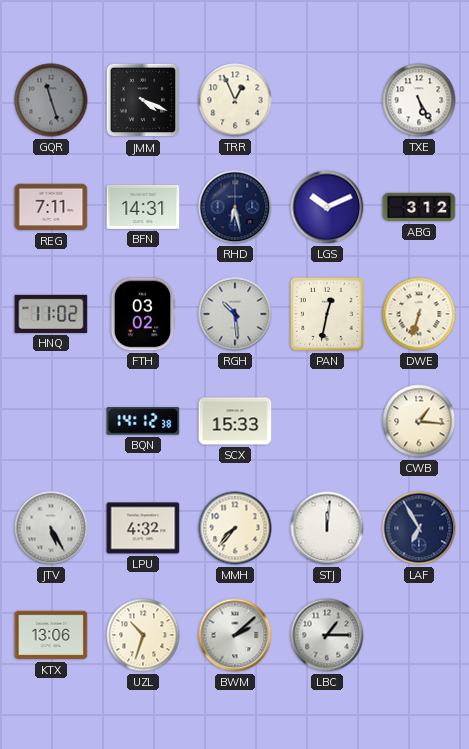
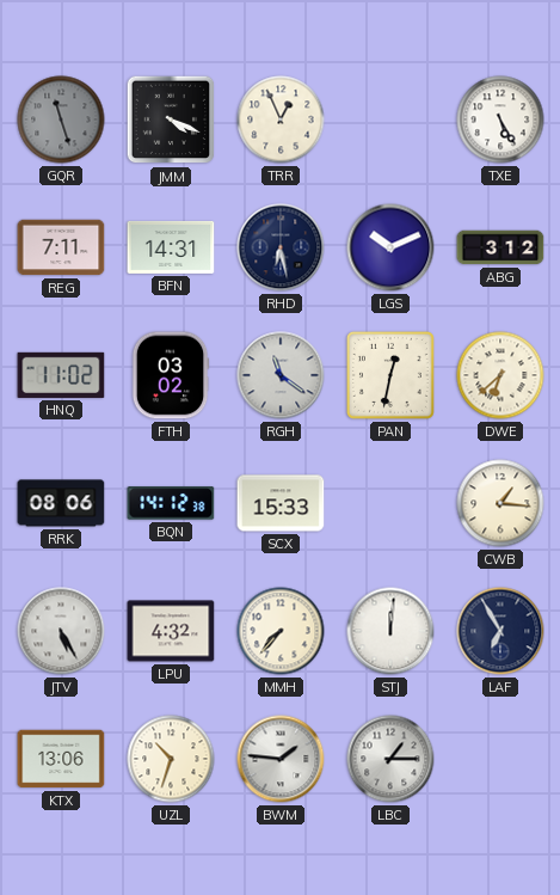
RGH: 10:29 -> 11:21
DWE: 6:33 -> 6:38
RRK: none -> 08:06
BWM: 2:08 -> 1:46
